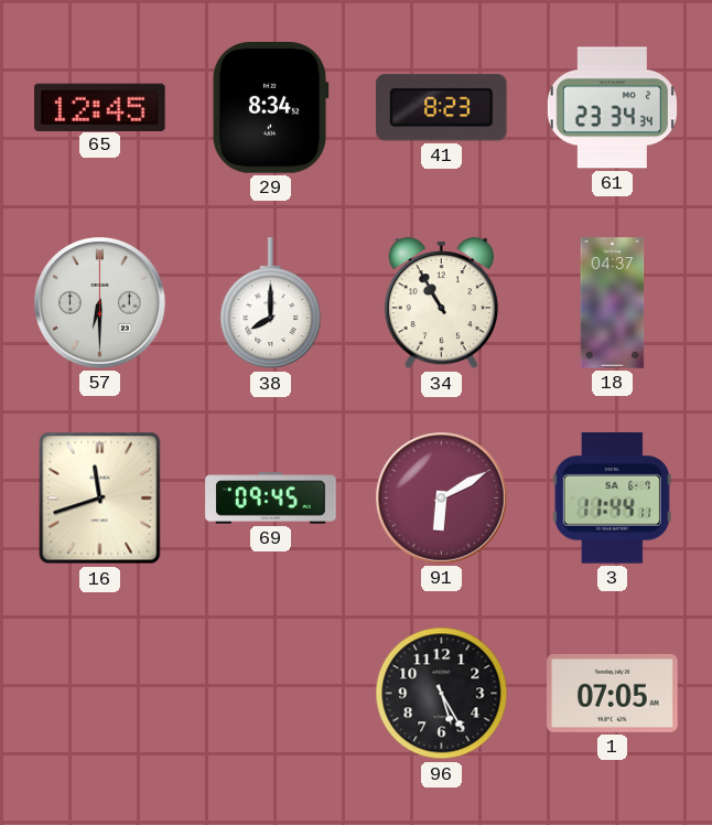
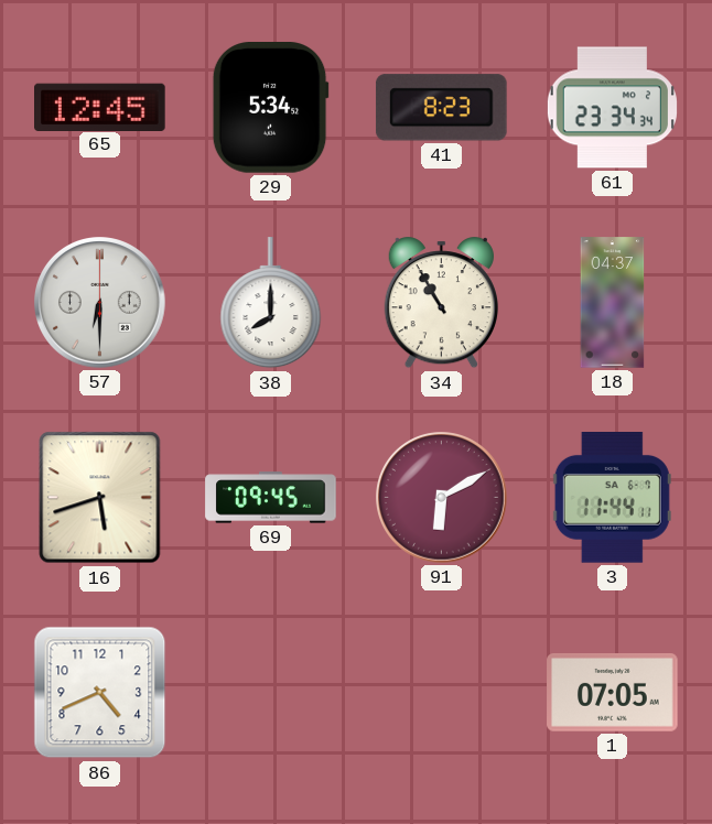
29: 8:34 -> 5:34
16: 11:42 -> 5:42
86: none -> 4:41
96: 5:25 -> none
